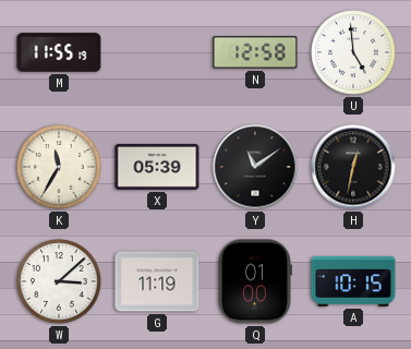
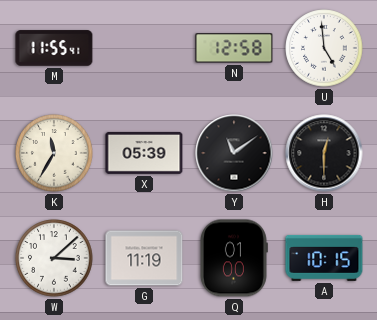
M: 11:55:19 -> 11:55:41
H: 12:32 -> 12:30
